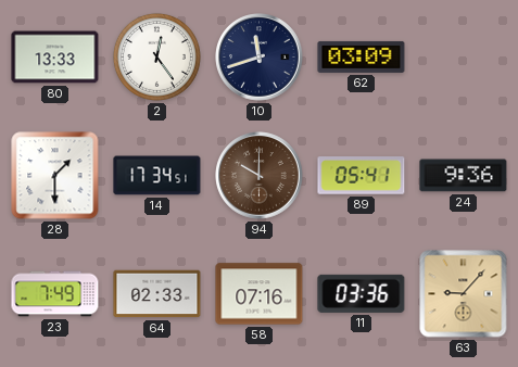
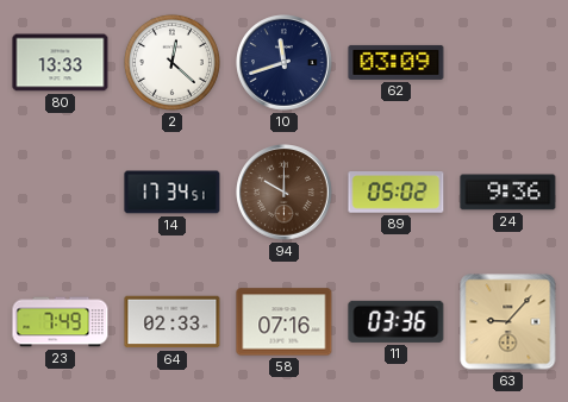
2: 12:24 -> 12:22
28: 1:30 -> none
89: 05:41 -> 05:02
